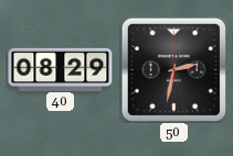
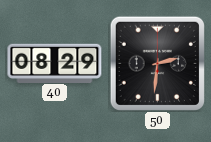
50: 2:32 -> 2:31
